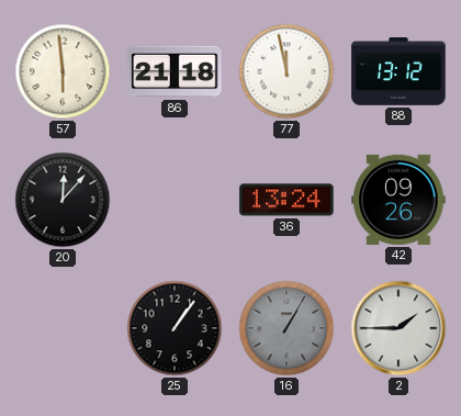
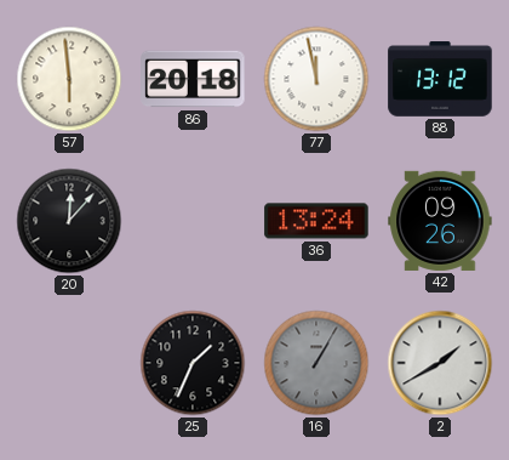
86: 21:18 -> 20:18
25: 1:06 -> 1:34
2: 1:45 -> 1:40
